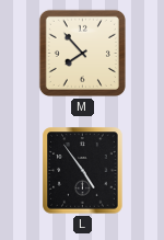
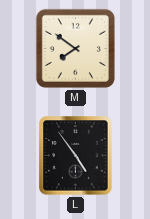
M: 7:53 -> 7:51
